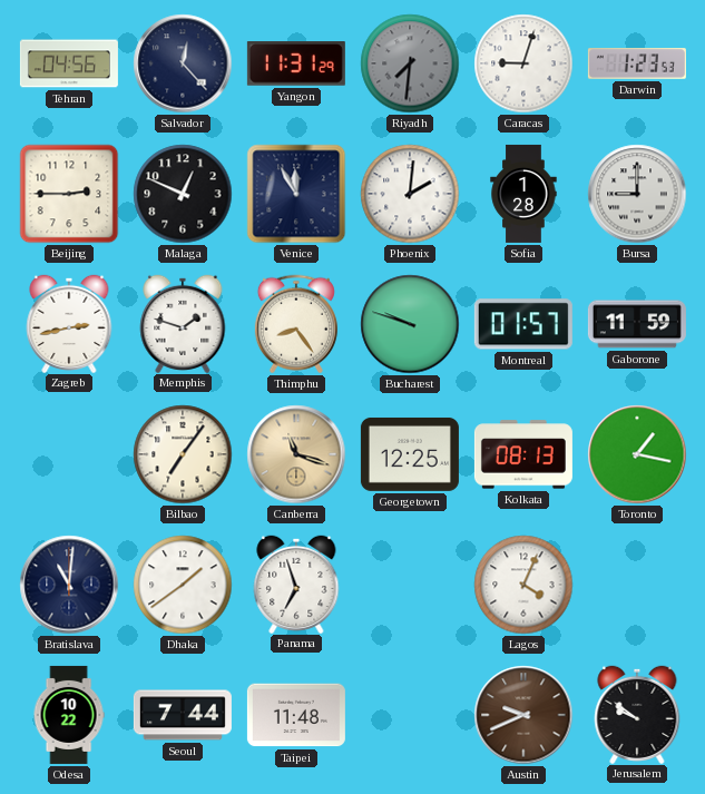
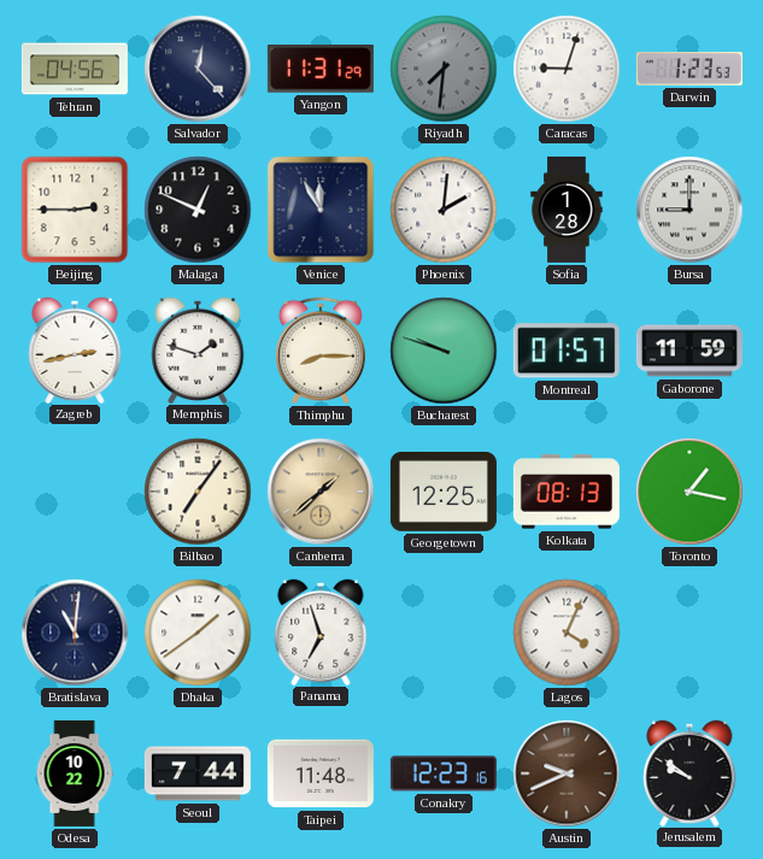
Thimphu: 8:24 -> 8:15
Canberra: 11:18 -> 1:38
Conakry: none -> 12:23
